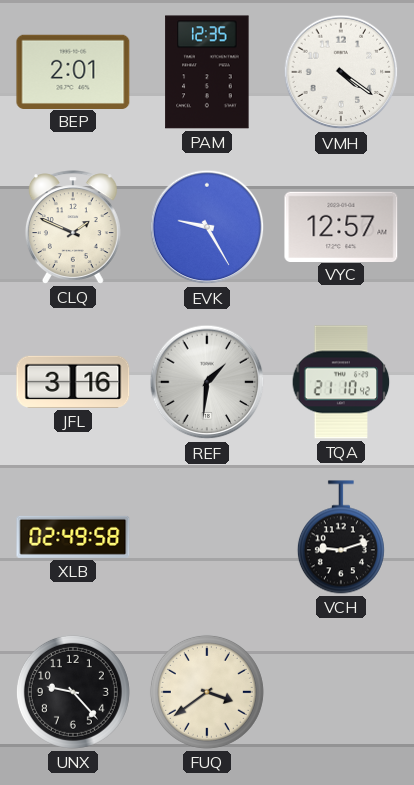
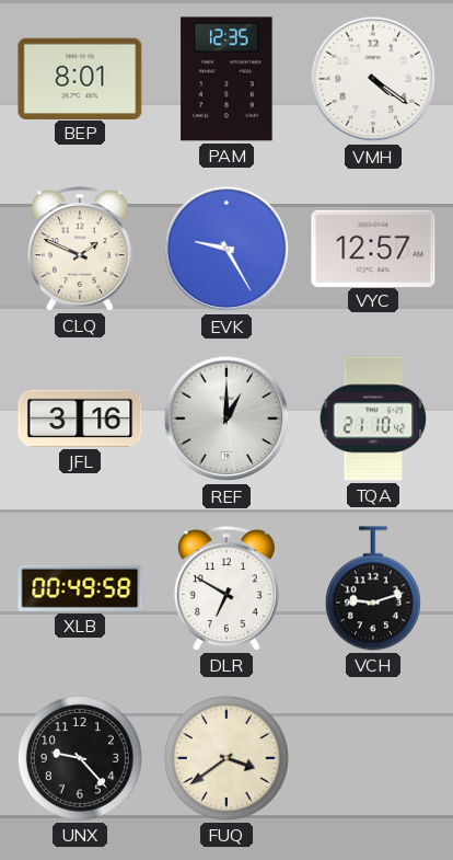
BEP: 2:01 -> 8:01
REF: 1:31 -> 1:00
XLB: 02:49 -> 00:49
DLR: none -> 6:50
